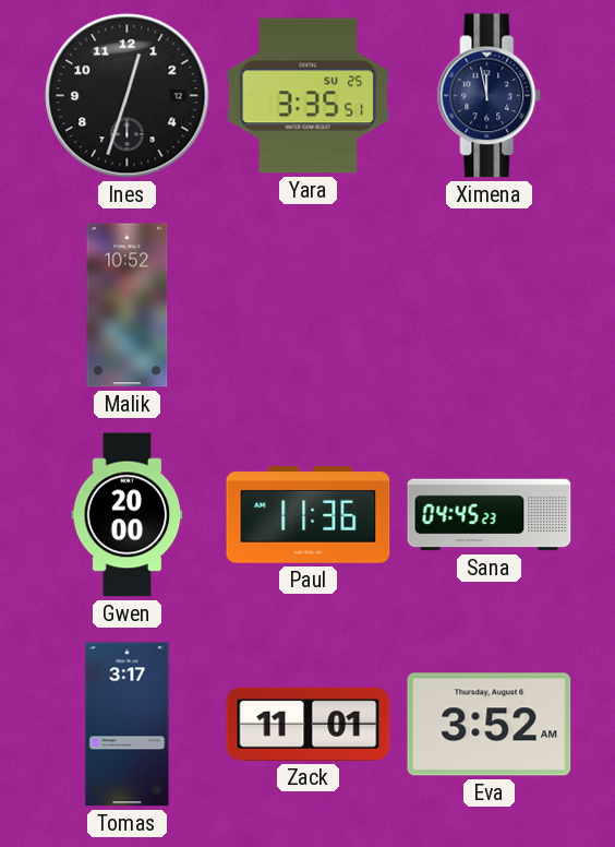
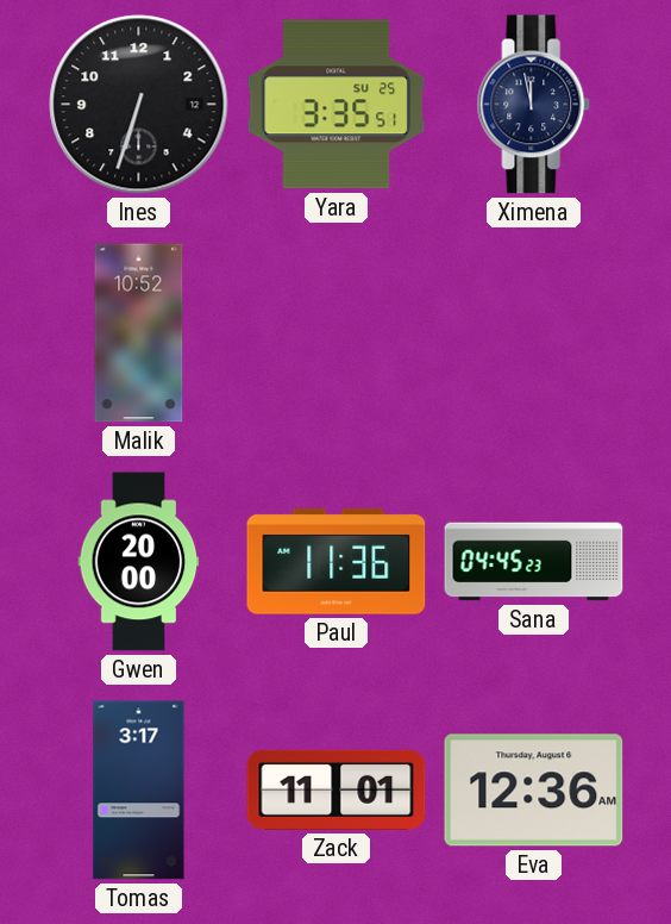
Ines: 12:33 -> 6:33
Eva: 3:52 -> 12:36
